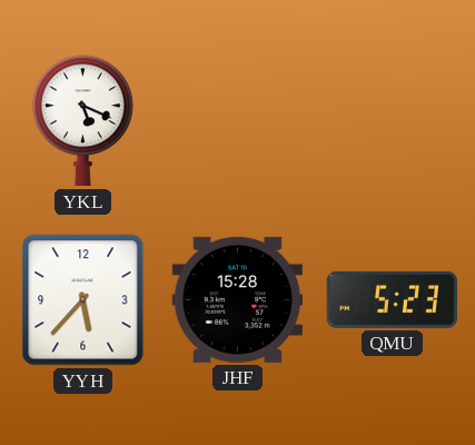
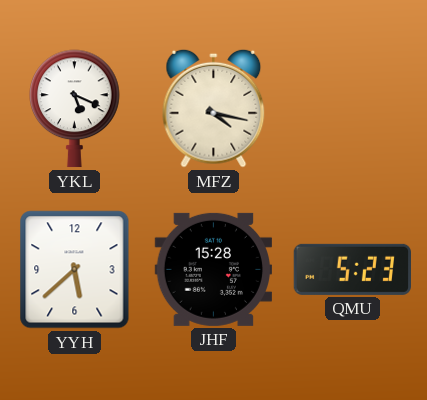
MFZ: none -> 4:17
YYH: 5:37 -> 5:38
